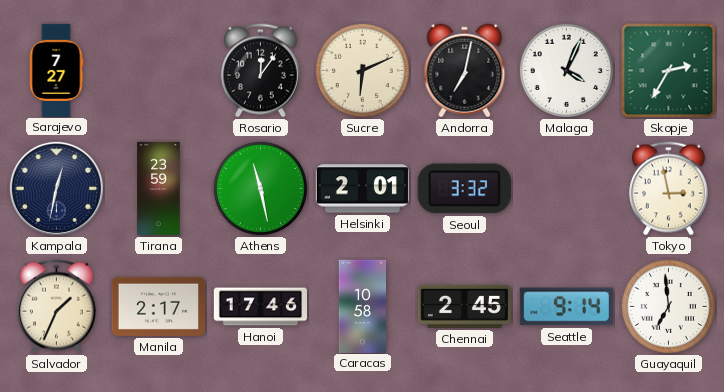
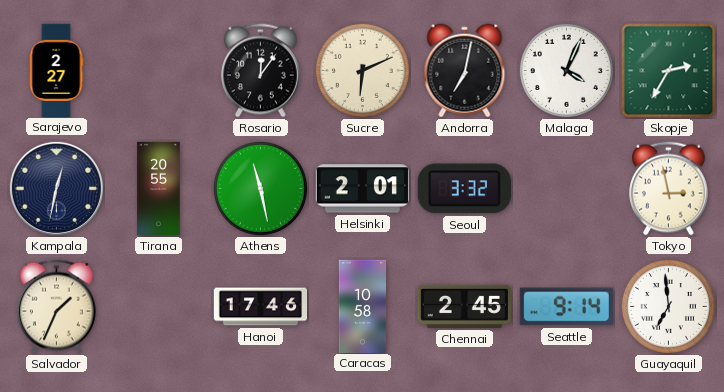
Sarajevo: 7:27 -> 2:27
Tirana: 23:59 -> 20:55
Manila: 2:17 -> none
